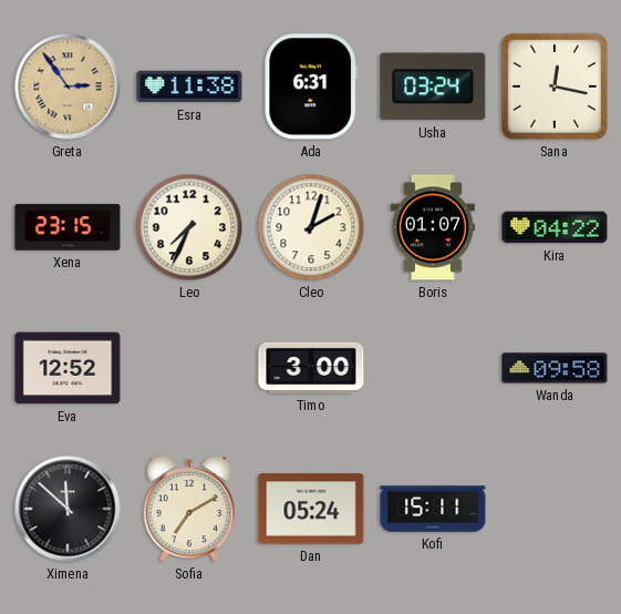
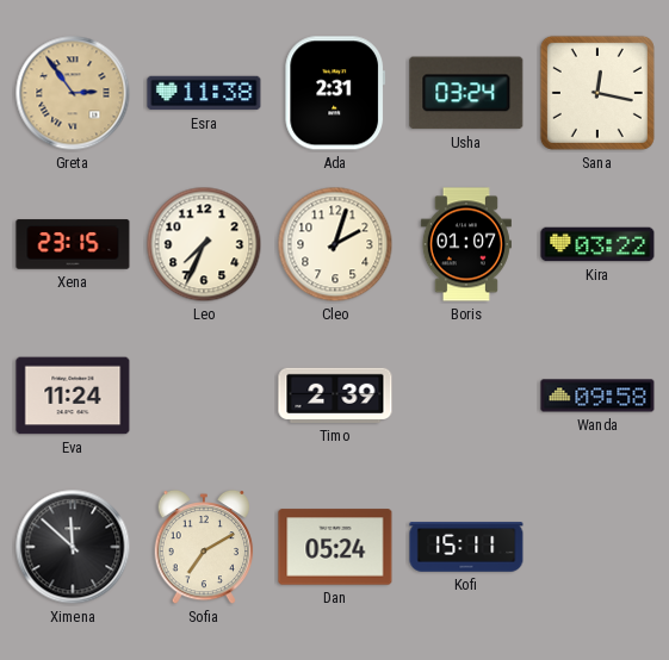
Ada: 6:31 -> 2:31
Kira: 04:22 -> 03:22
Eva: 12:52 -> 11:24
Timo: 3:00 -> 2:39
